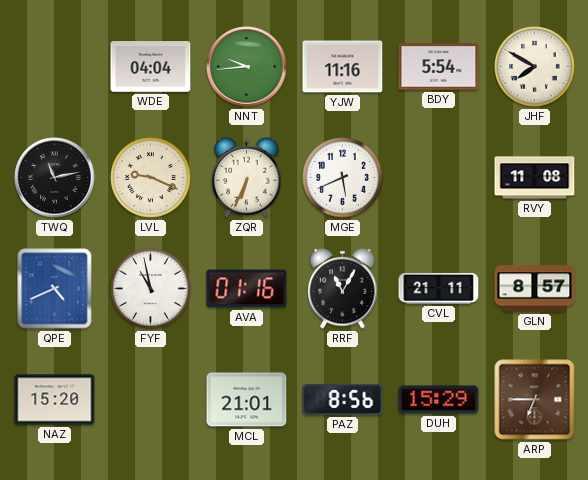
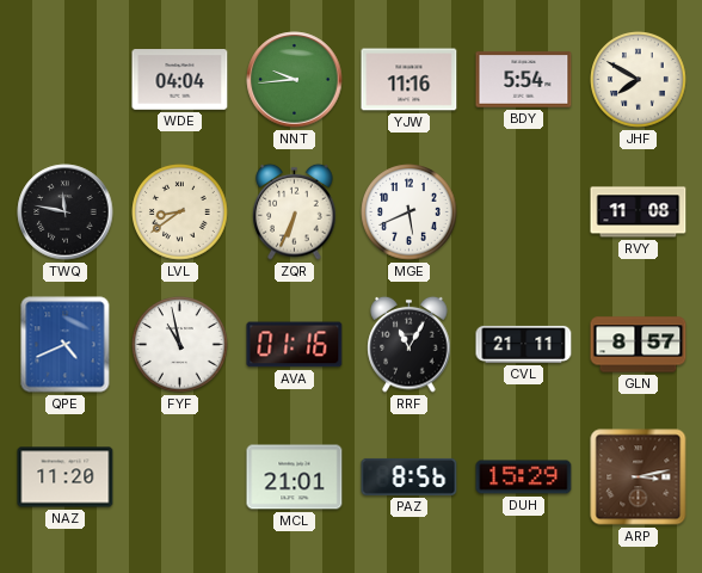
TWQ: 11:13 -> 11:47
LVL: 9:19 -> 8:39
NAZ: 15:20 -> 11:20
ARP: 6:45 -> 3:13
